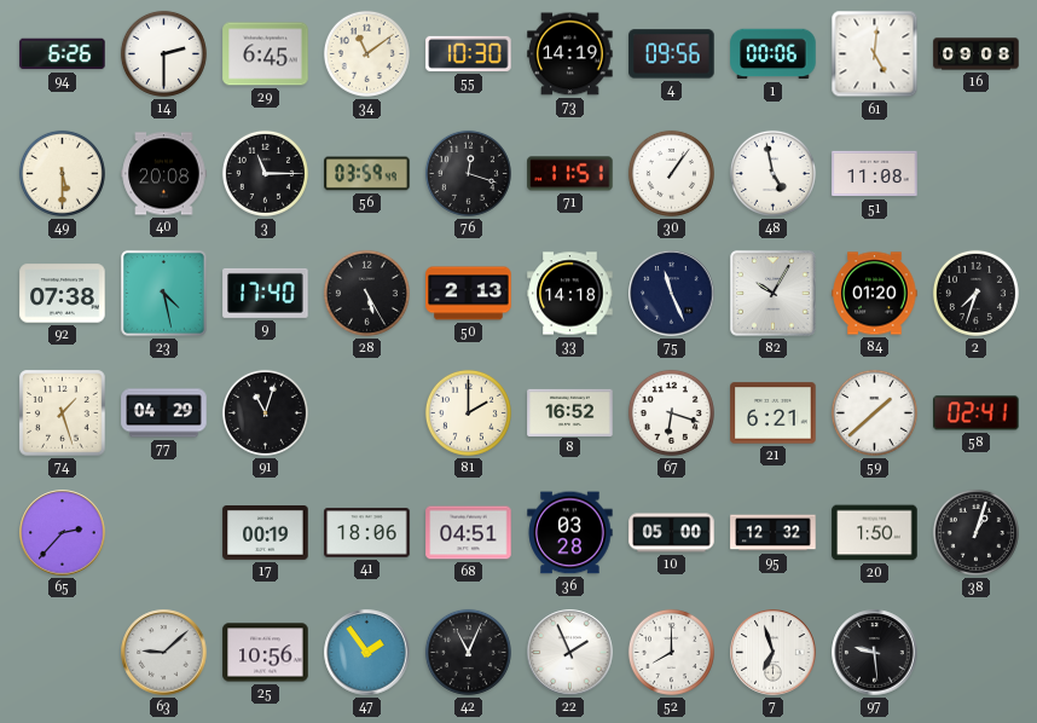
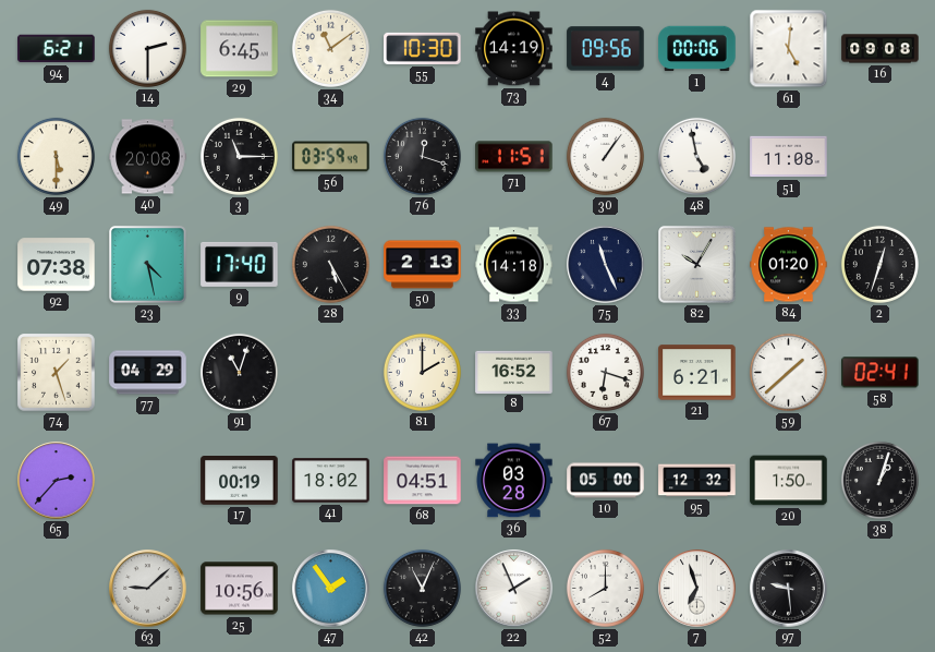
94: 6:26 -> 6:21
2: 7:33 -> 12:33
41: 18:06 -> 18:02
